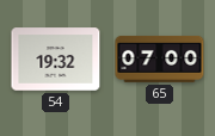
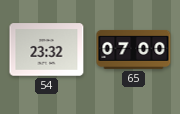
54: 19:32 -> 23:32
